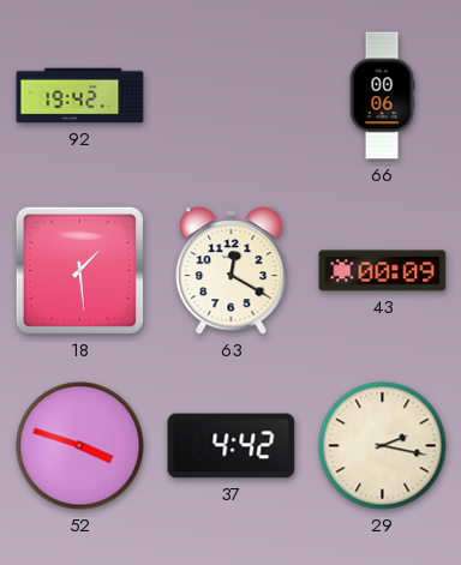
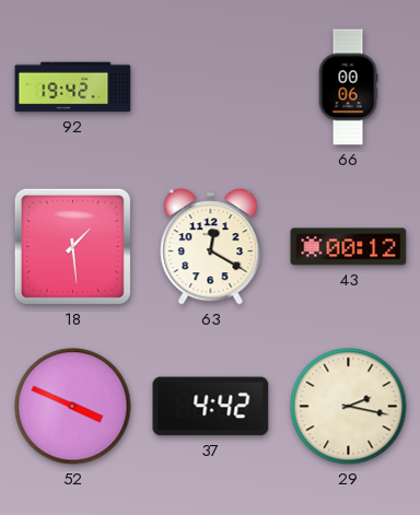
43: 00:09 -> 00:12
52: 3:48 -> 3:49
